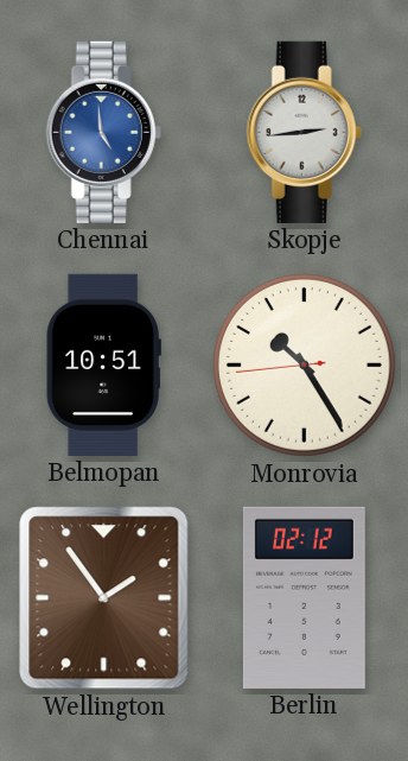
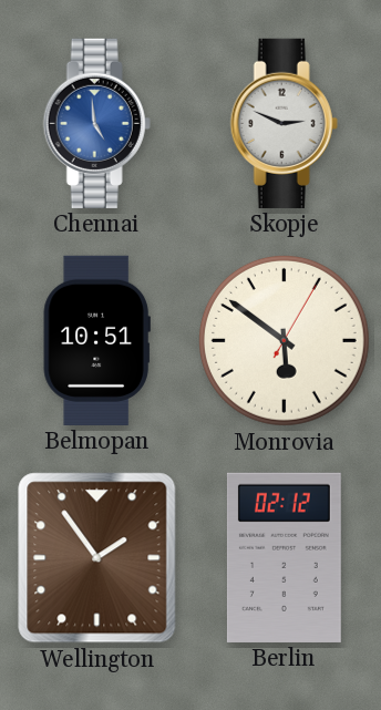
Skopje: 2:44 -> 2:49
Monrovia: 10:24 -> 5:51
